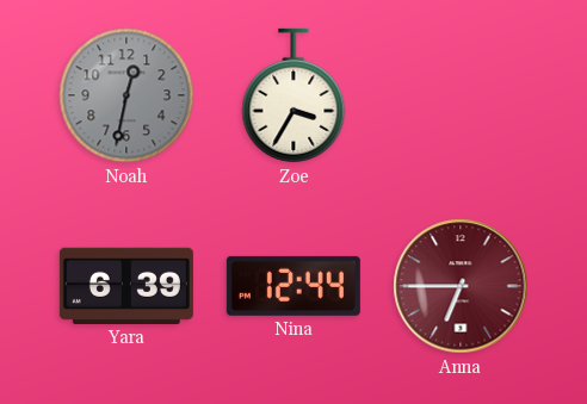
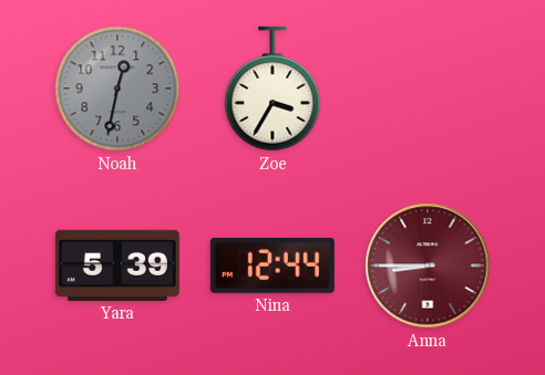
Yara: 6:39 -> 5:39
Anna: 6:45 -> 8:45
